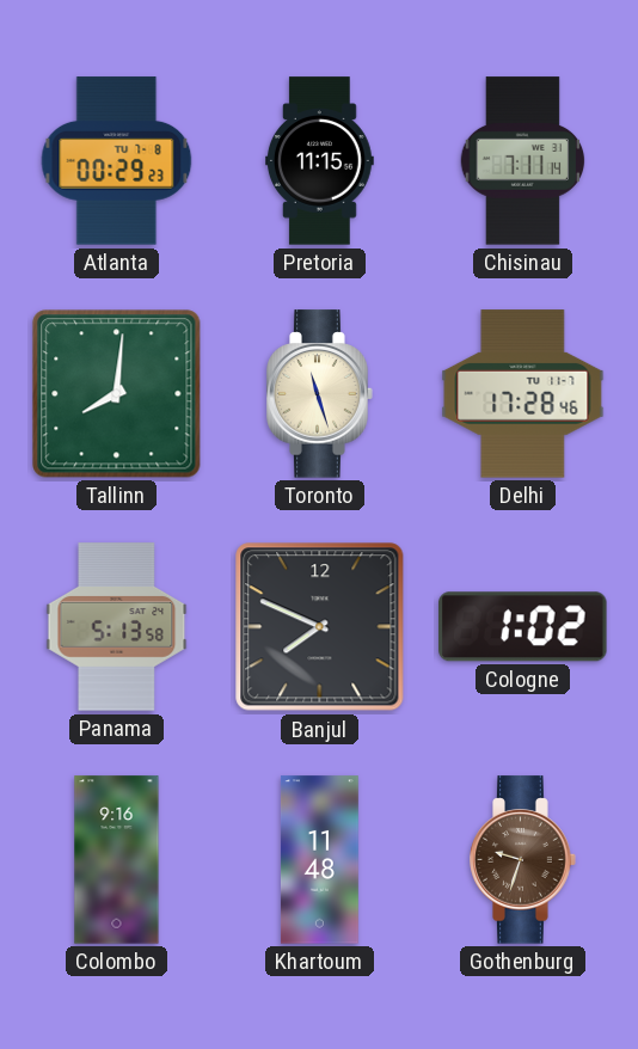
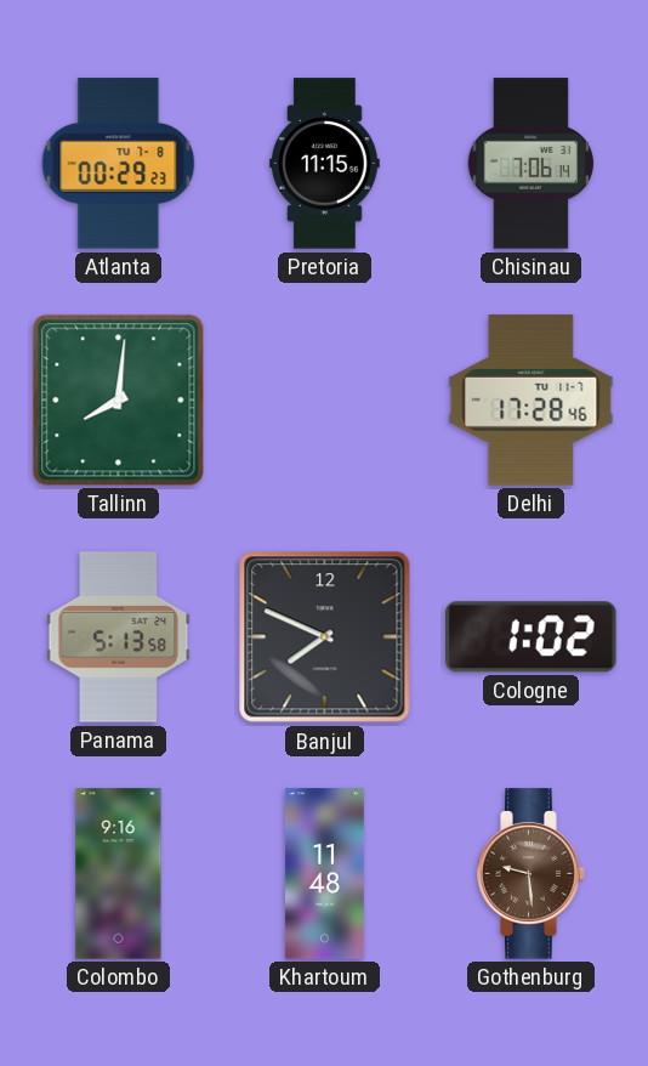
Chisinau: 7:11 -> 7:06
Toronto: 11:27 -> none
Gothenburg: 9:33 -> 9:29
